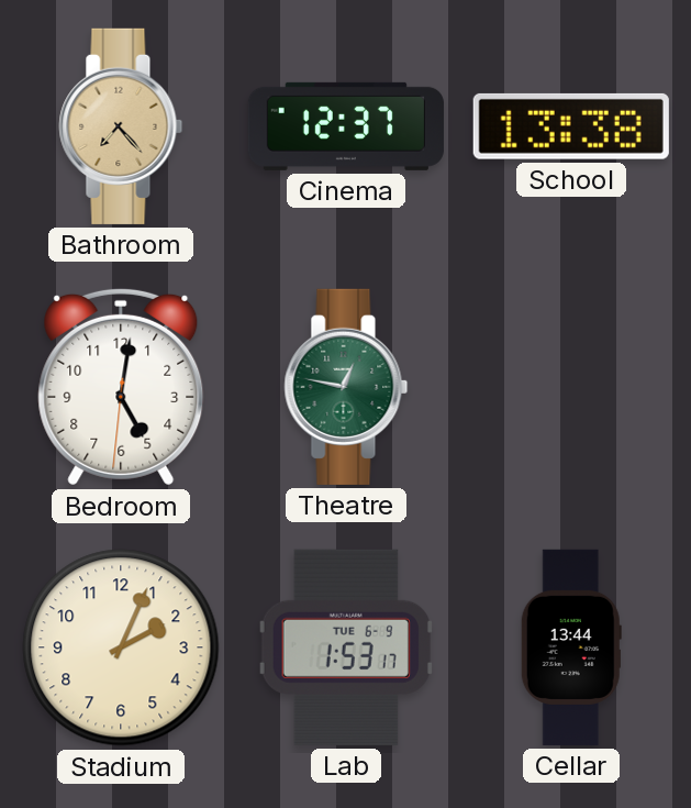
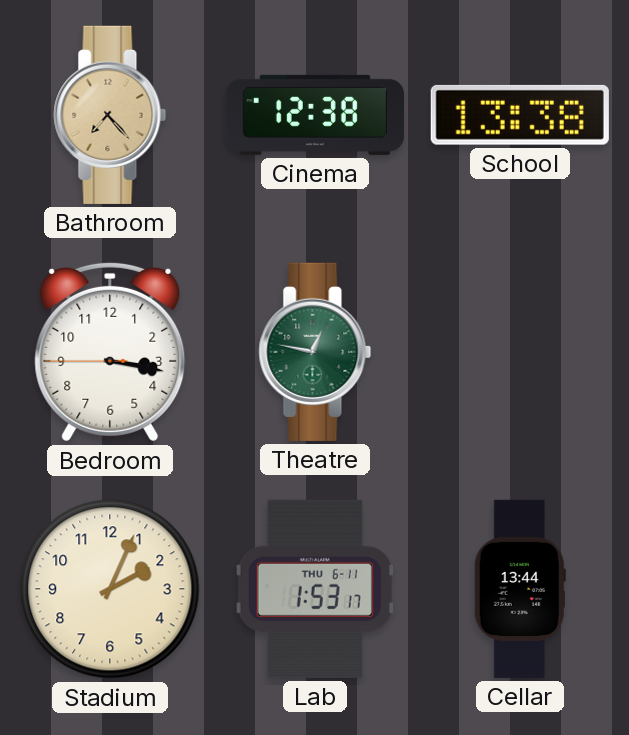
Cinema: 12:37 -> 12:38
Bedroom: 5:01 -> 3:16
Lab date: TUE 6-9 -> THU 6-11
